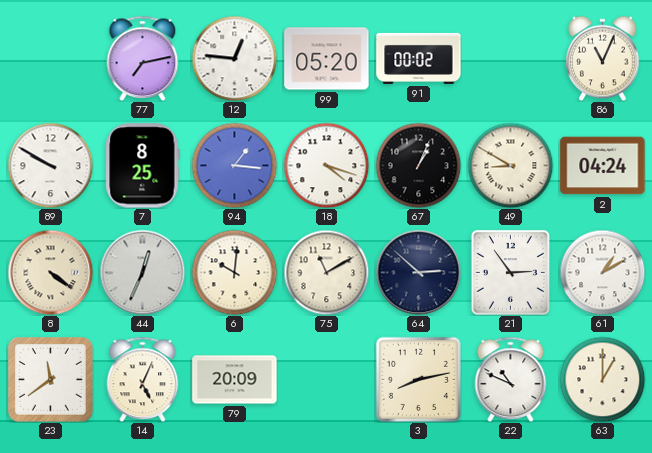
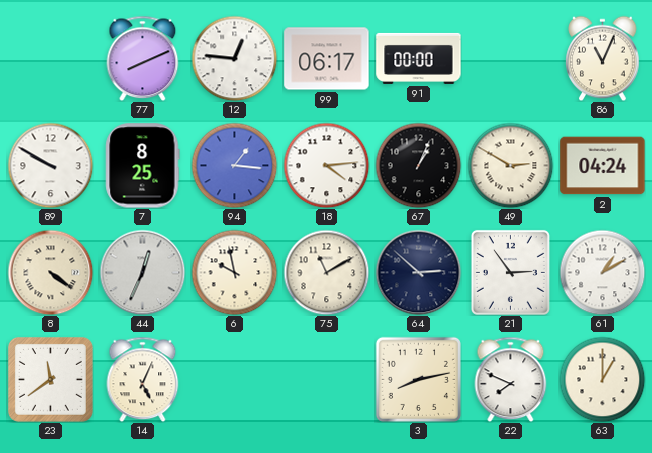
77: 7:13 -> 8:11
99: 05:20 -> 06:17
91: 00:02 -> 00:00
18: 4:18 -> 4:14
49: 8:50 -> 2:50
6: 10:01 -> 9:58
79: 20:09 -> none
22: 10:49 -> 7:49
